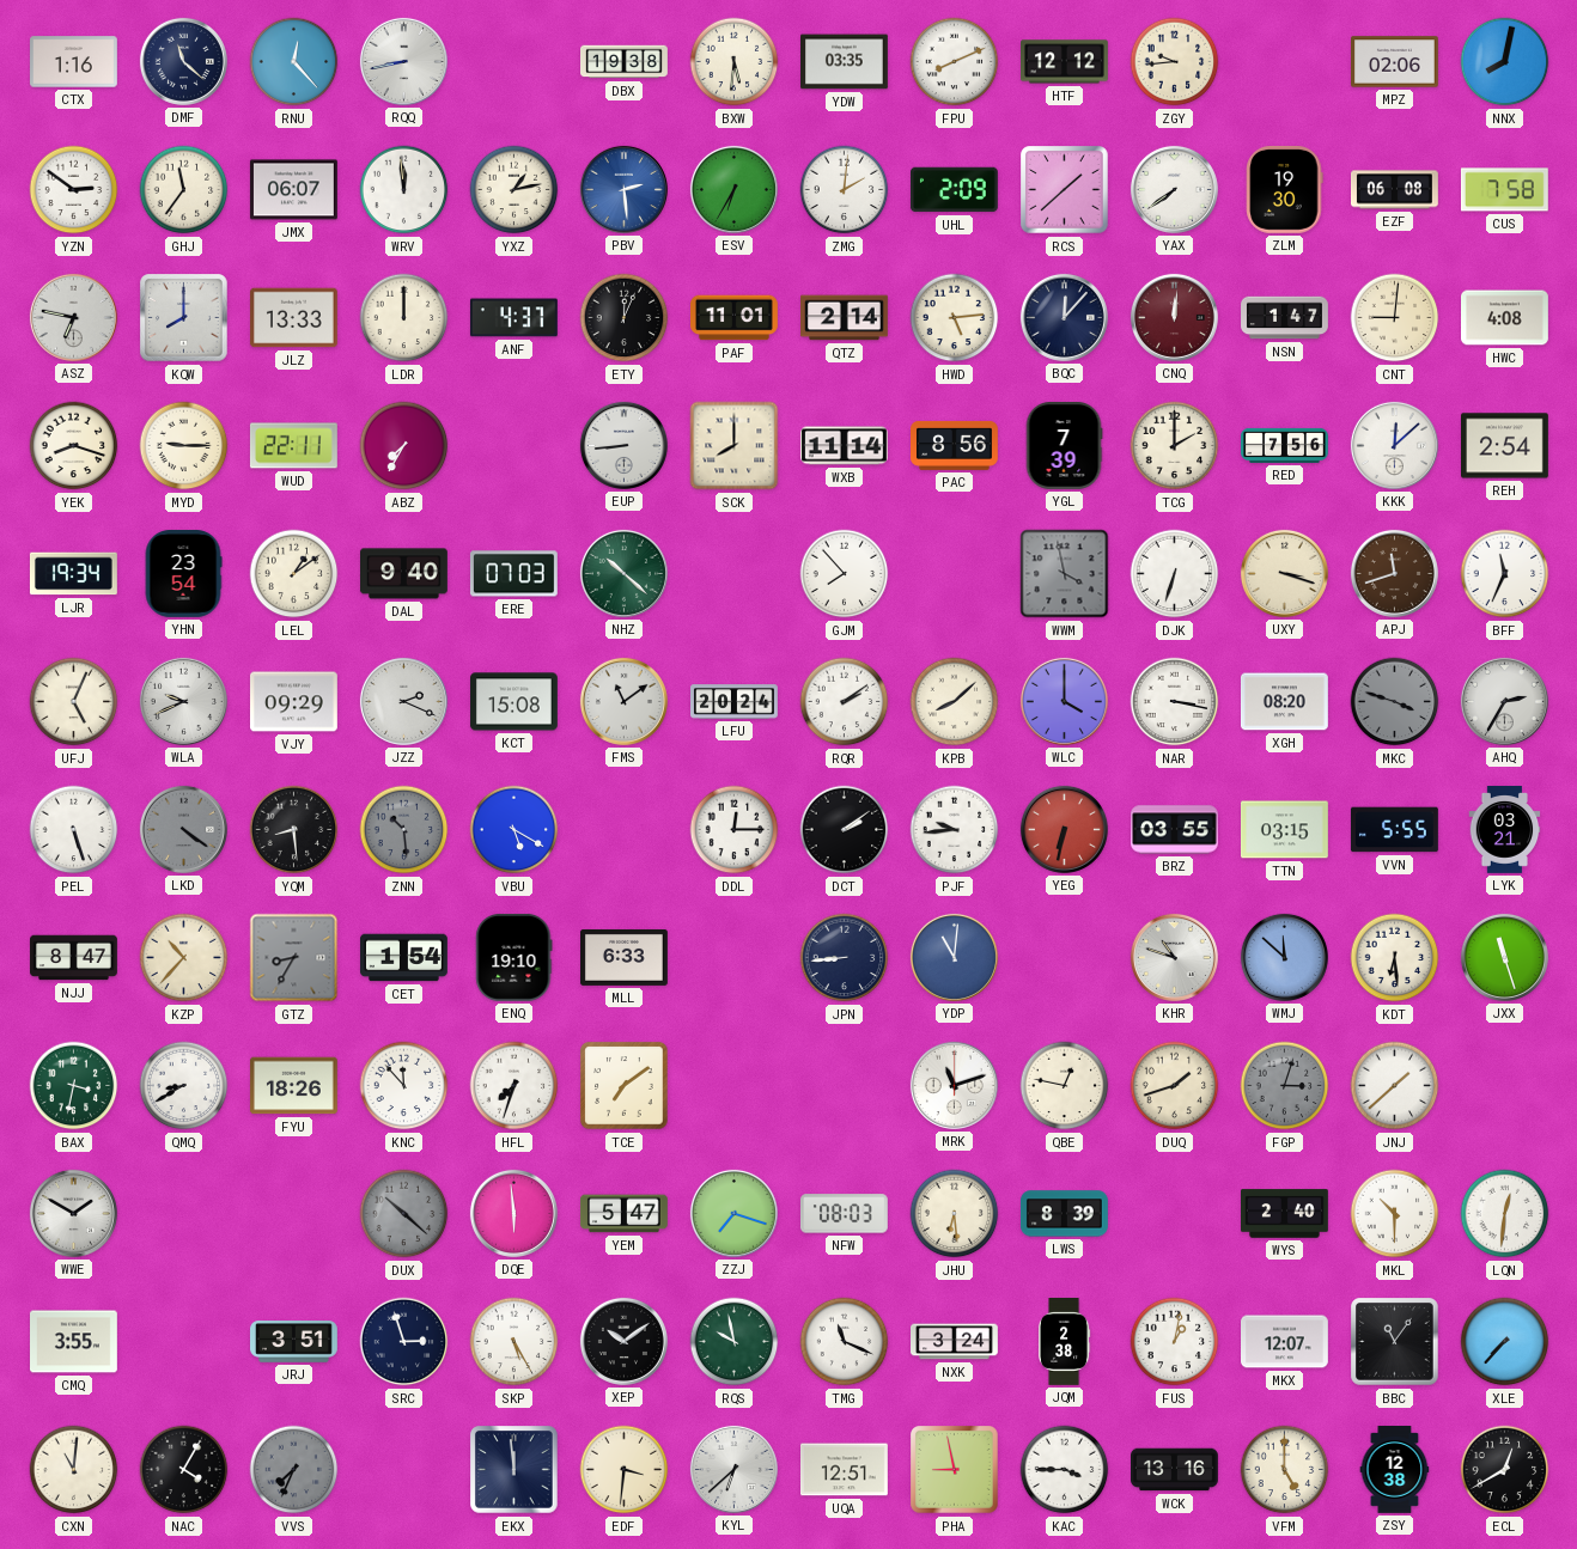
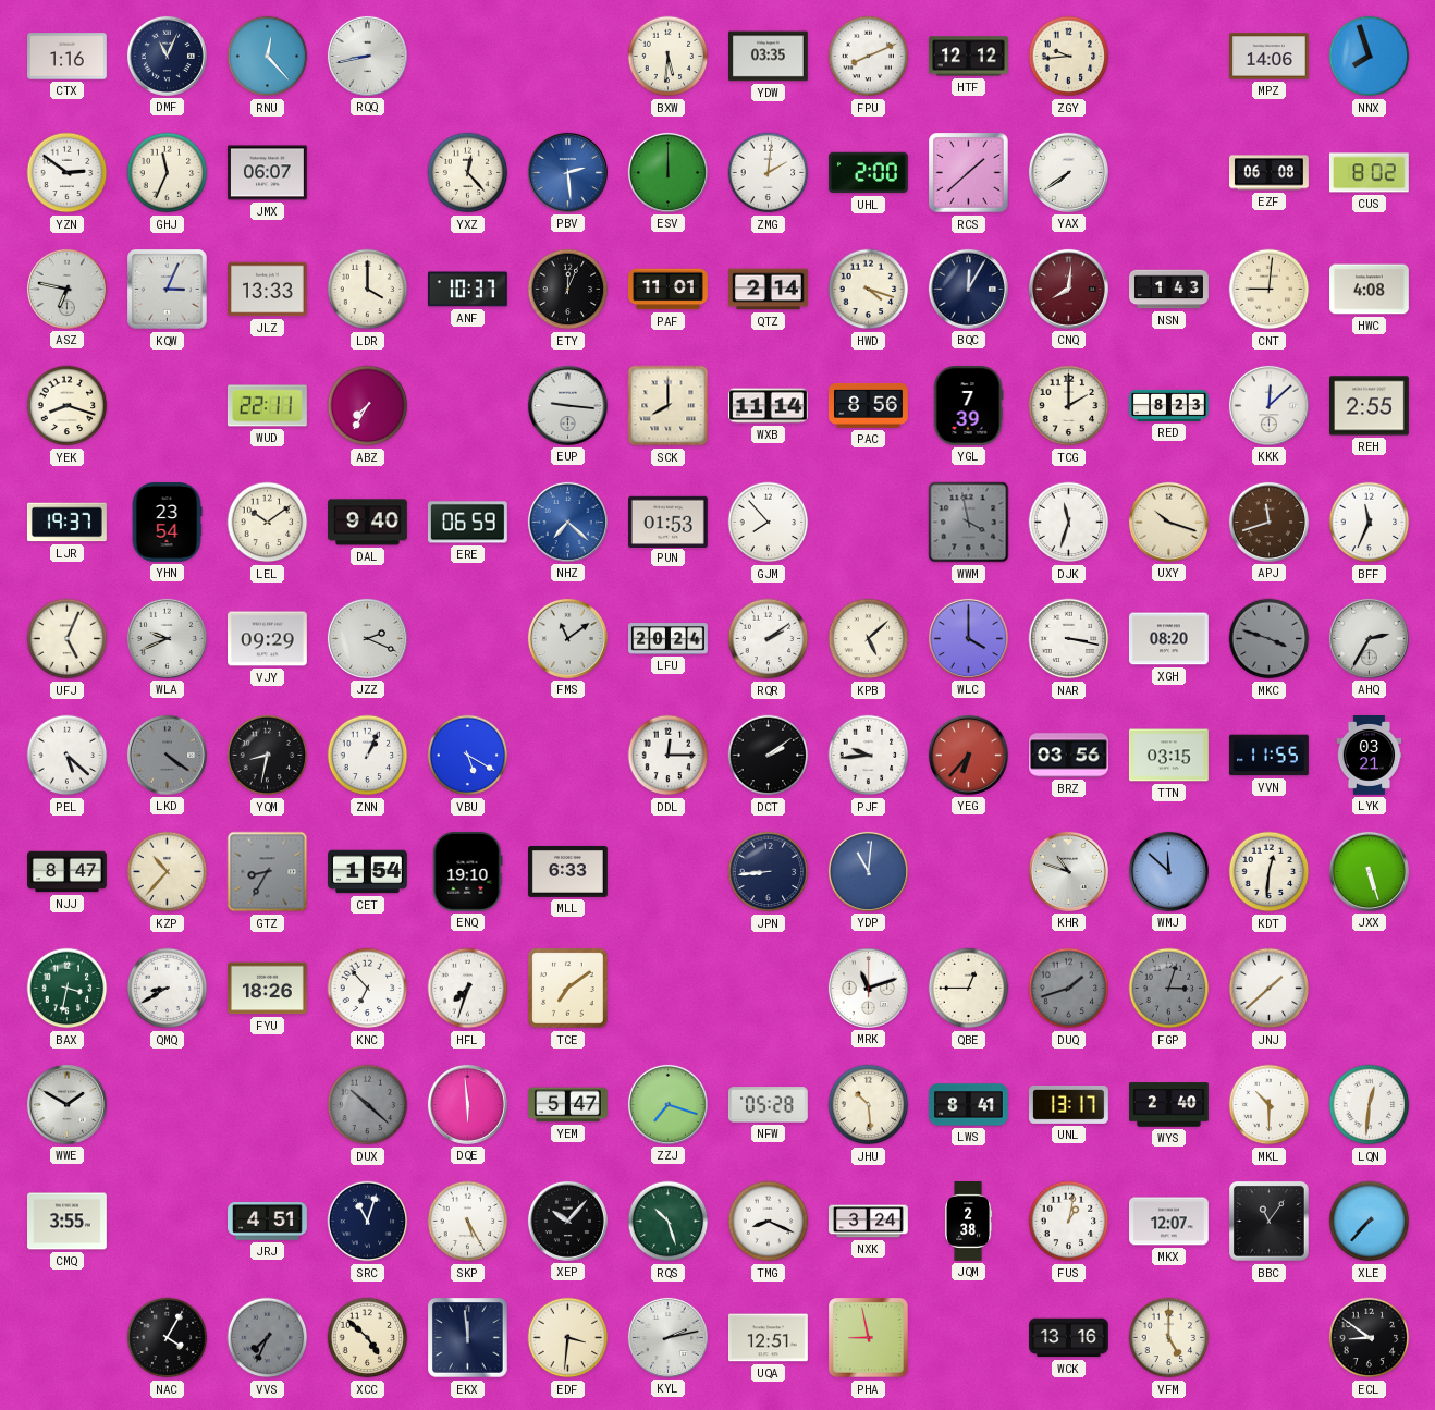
DMF: 11:22 -> 11:04
DBX: 19:38 -> none
MPZ: 02:06 -> 14:06
NNX: 8:02 -> 7:57
GHJ: 11:36 -> 11:34
WRV: 11:59 -> none
YXZ: 1:13 -> 12:23
ESV: 6:35 -> 12:00
UHL: 2:09 -> 2:00
ZLM: 19:30 -> none
CUS: 7:58 -> 8:02
KQW: 8:00 -> 3:04
LDR: 12:00 -> 4:00
ANF: 4:37 -> 10:37
HWD: 5:14 -> 4:18
BQC: 12:07 -> 12:05
CNQ: 12:01 -> 8:01
NSN: 1:47 -> 1:43
MYD: 9:15 -> none
EUP: 8:44 -> 9:16
RED: 7:56 -> 8:23
REH: 2:54 -> 2:55
LJR: 19:34 -> 19:37
LEL: 1:09 -> 10:09
ERE: 07:03 -> 06:59
NHZ: 10:22 -> 7:22
NHZ dial: green -> blue
PUN: none -> 01:53
DJK: 6:33 -> 11:33
UXY: 3:18 -> 10:18
KCT: 15:08 -> none
KPB: 8:08 -> 5:08
PEL: 5:27 -> 5:22
YQM: 8:29 -> 8:32
ZNN: 10:29 -> 1:04
ZNN dial: grey -> white
YEG: 6:32 -> 6:37
BRZ: 03:55 -> 03:56
VVN: 5:55 -> 11:55
KDT: 6:29 -> 12:31
JXX: 11:27 -> 5:27
KNC: 11:53 -> 6:53
QBE: 12:47 -> 12:45
DUQ dial: cream -> grey
NFW: 08:03 -> 05:28
JHU: 6:29 -> 10:29
LWS: 8:39 -> 8:41
UNL: none -> 13:17
JRJ: 3:51 -> 4:51
SRC: 2:57 -> 11:03
XEP: 10:09 -> 10:07
RQS: 9:58 -> 10:27
TMG: 11:19 -> 8:19
CXN: 11:01 -> none
XCC: none -> 4:52
KYL: 6:38 -> 2:13
KAC: 3:45 -> none
ZSY: 12:38 -> none
ECL: 12:40 -> 8:51
